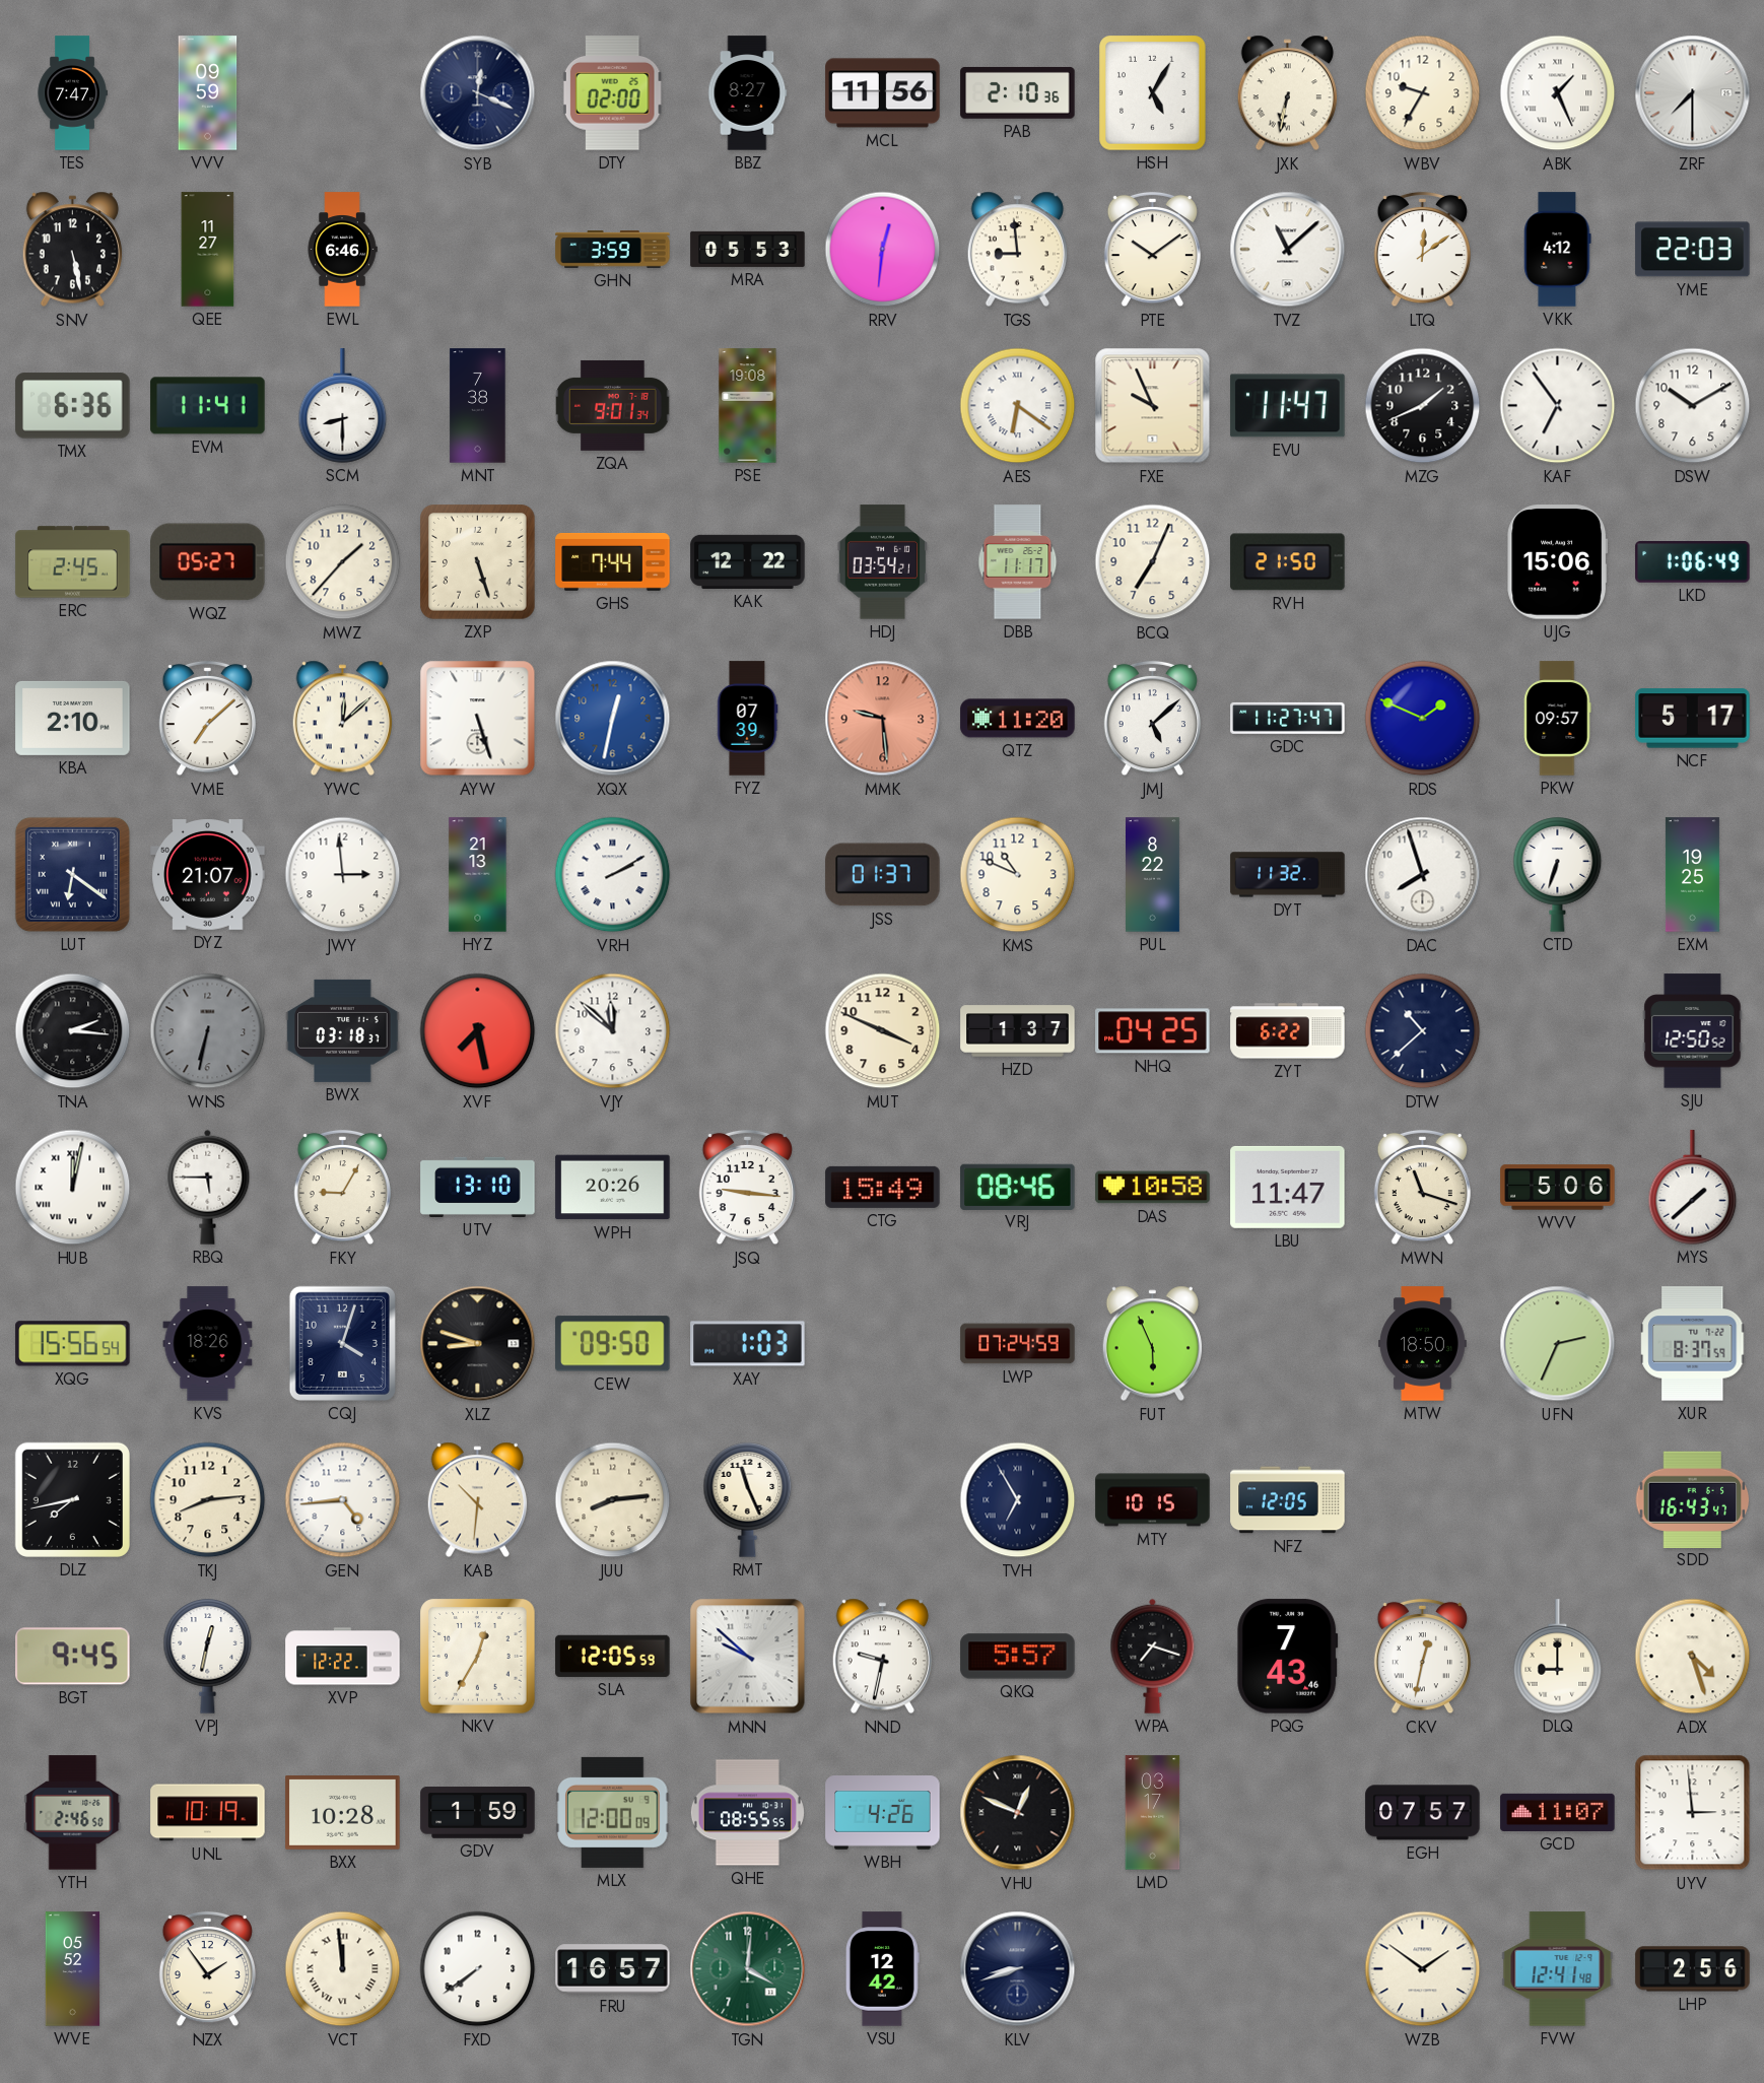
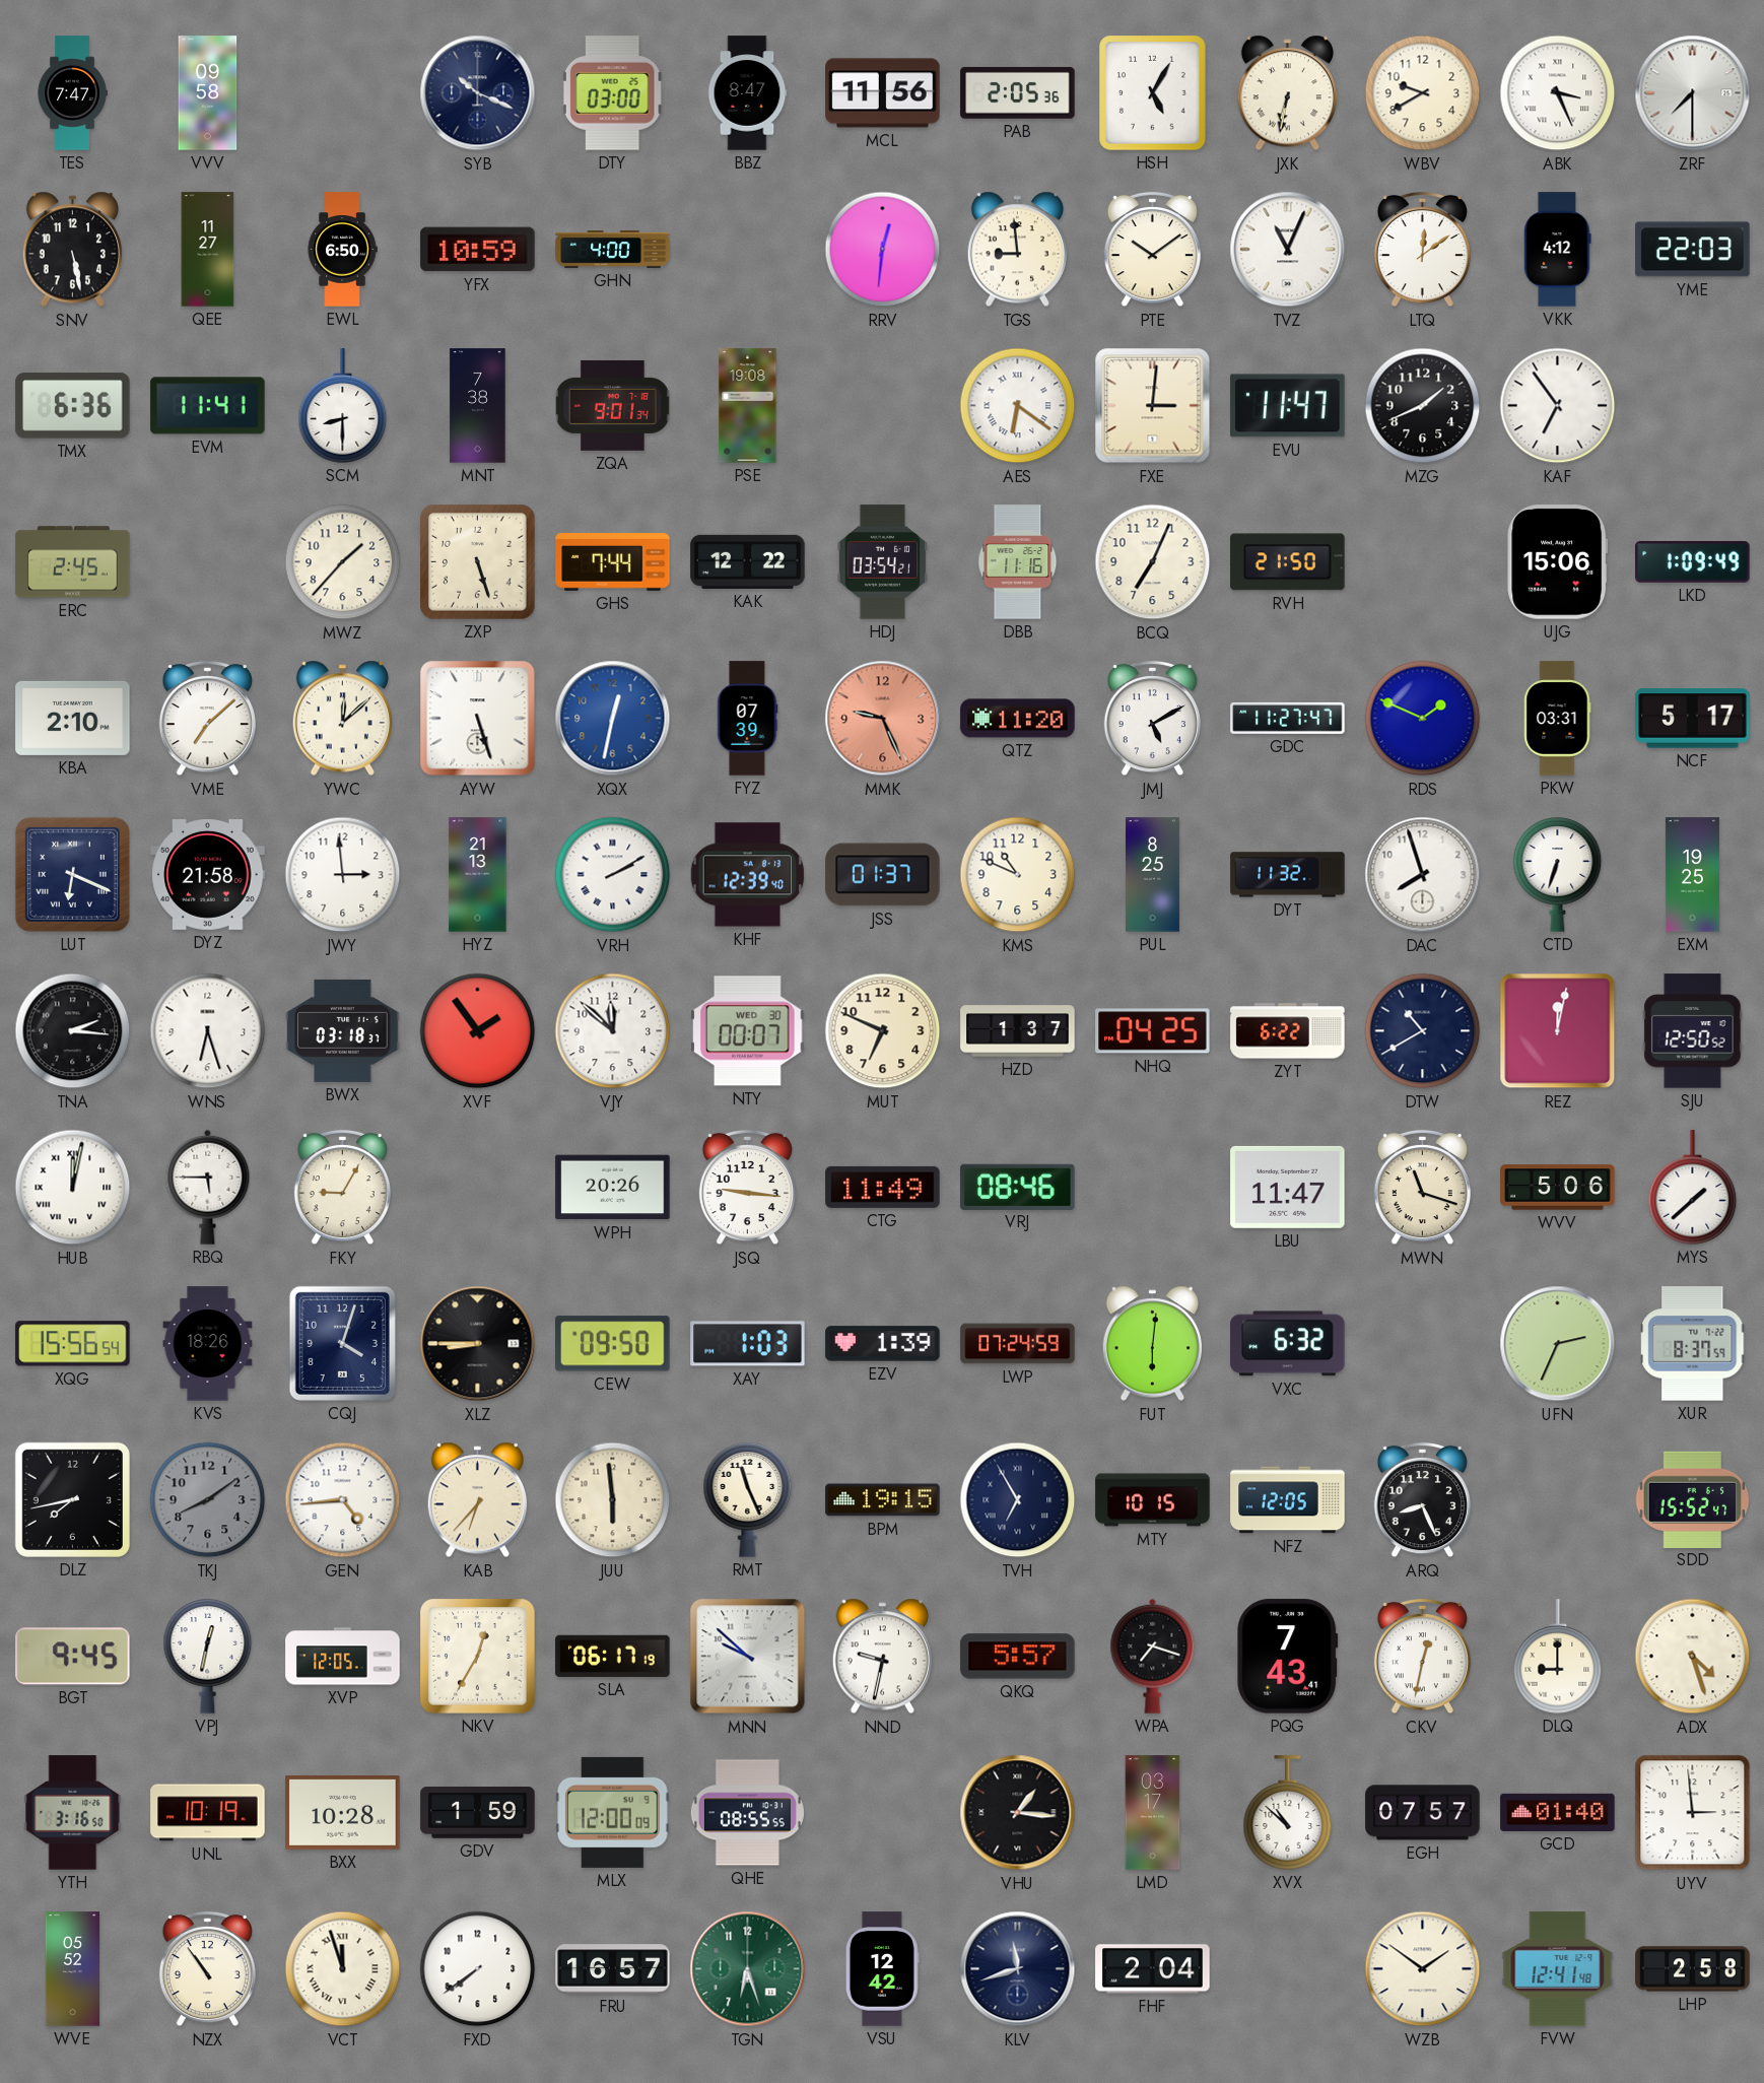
VVV: 09:59 -> 09:58
SYB: 12:19 -> 10:19
DTY: 02:00 -> 03:00
BBZ: 8:27 -> 8:47
PAB: 2:10 -> 2:05
WBV: 9:35 -> 9:40
ABK: 1:26 -> 3:26
EWL: 6:46 -> 6:50
YFX: none -> 10:59
GHN: 3:59 -> 4:00
MRA: 05:53 -> none
TVZ: 11:08 -> 11:04
FXE: 9:56 -> 3:01
DSW: 10:10 -> none
WQZ: 05:27 -> none
DBB: 11:17 -> 11:16
LKD: 1:06 -> 1:09
MMK: 9:29 -> 9:26
JMJ: 5:08 -> 5:10
PKW: 09:57 -> 03:31
LUT: 6:21 -> 6:19
DYZ: 21:07 -> 21:58
KHF: none -> 12:39
PUL: 8:22 -> 8:25
WNS: 6:32 -> 6:27
WNS dial: grey -> white
XVF: 7:28 -> 1:54
NTY: none -> 00:07
MUT: 3:49 -> 6:49
DTW: 10:38 -> 10:40
REZ: none -> 12:02
UTV: 13:10 -> none
CTG: 15:49 -> 11:49
DAS: 10:58 -> none
XLZ: 8:48 -> 8:45
EZV: none -> 1:39
FUT: 5:56 -> 6:01
VXC: none -> 6:32
MTW: 18:50 -> none
TKJ: 8:14 -> 8:09
TKJ dial: cream -> grey
KAB: 10:31 -> 6:37
JUU: 8:14 -> 5:59
BPM: none -> 19:15
ARQ: none -> 8:26
SDD: 16:43 -> 15:52
XVP: 12:22 -> 12:05
SLA: 12:05 -> 06:17
PQG: 7:43:46 -> 7:43:41
YTH: 2:46 -> 3:16
WBH: 4:26 -> none
VHU: 12:49 -> 1:16
XVX: none -> 10:52
GCD: 11:07 -> 01:40
NZX: 1:54 -> 10:54
VCT: 11:59 -> 11:57
TGN: 4:01 -> 6:27
KLV: 8:42 -> 11:42
FHF: none -> 2:04
LHP: 2:56 -> 2:58
